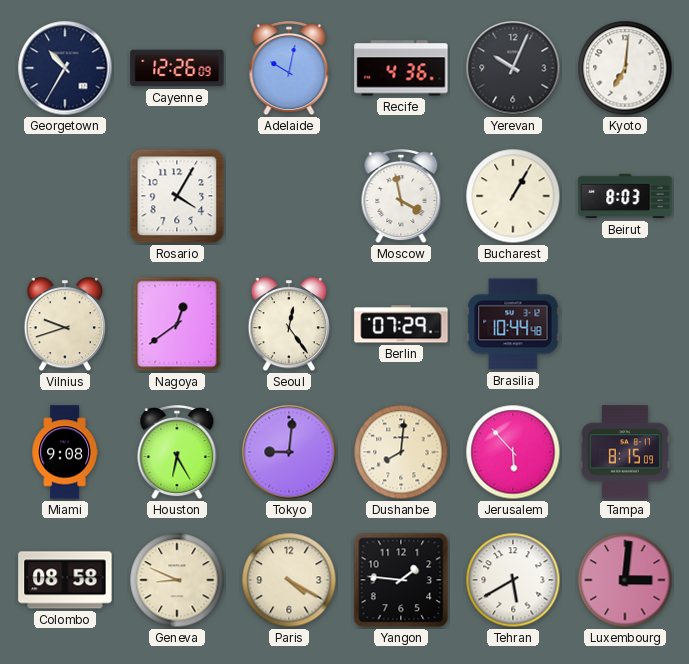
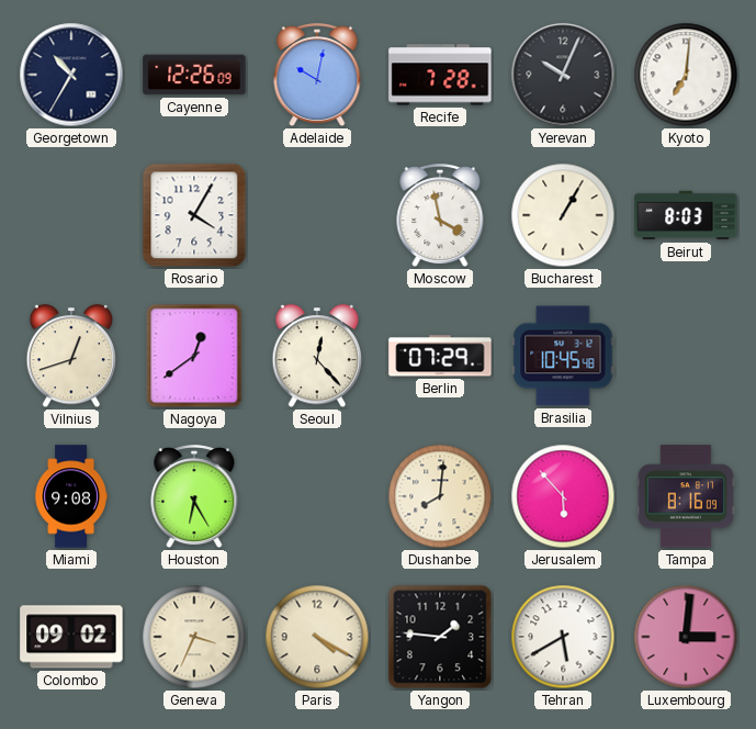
Recife: 4:36 -> 7:28
Vilnius: 9:42 -> 12:42
Seoul: 12:24 -> 12:23
Brasilia: 10:44 -> 10:45
Tokyo: 9:01 -> none
Tampa: 8:15 -> 8:16
Colombo: 08:58 -> 09:02
Geneva: 8:49 -> 3:34
